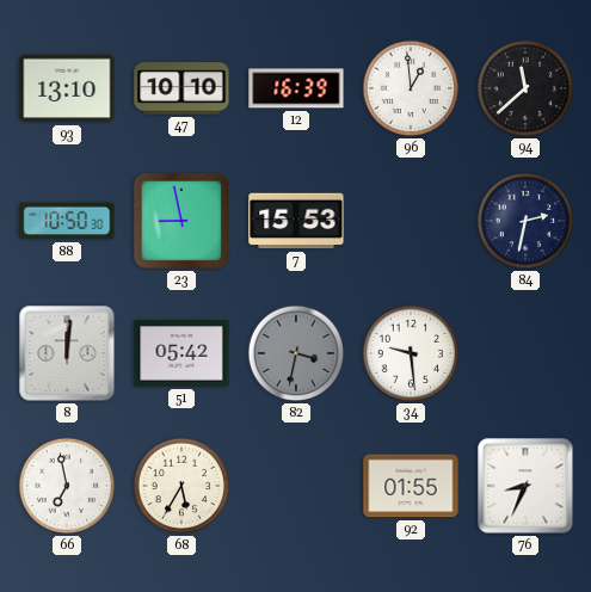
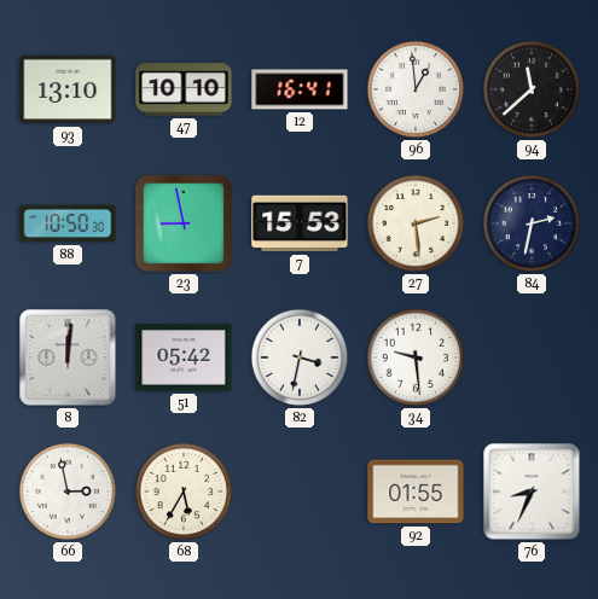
12: 16:39 -> 16:41
27: none -> 2:29
82 dial: grey -> white
66: 6:58 -> 2:58
